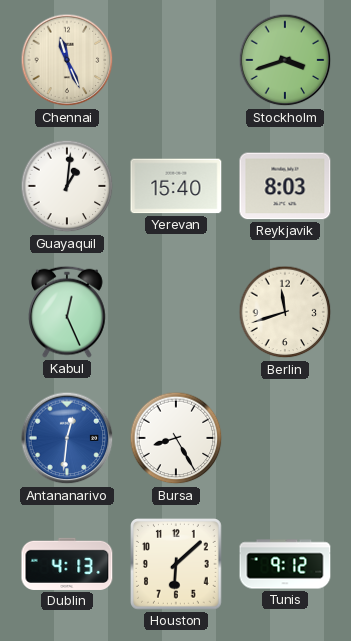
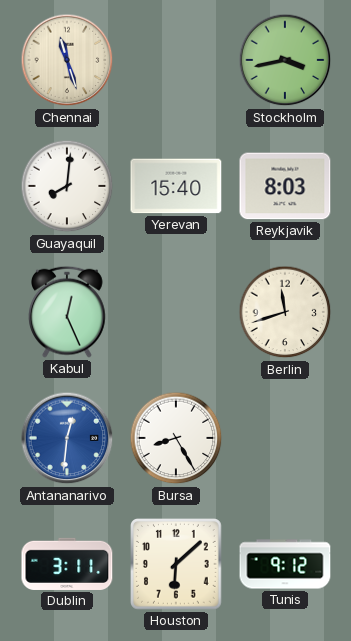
Chennai: 11:26 -> 11:27
Stockholm: 3:42 -> 3:43
Guayaquil: 1:01 -> 8:01
Dublin: 4:13 -> 3:11
